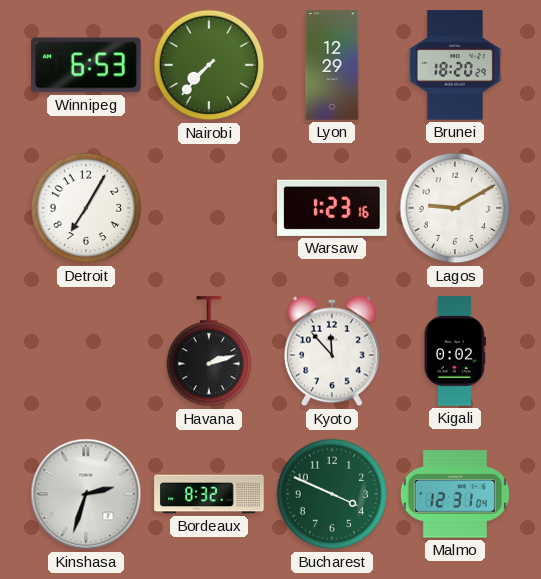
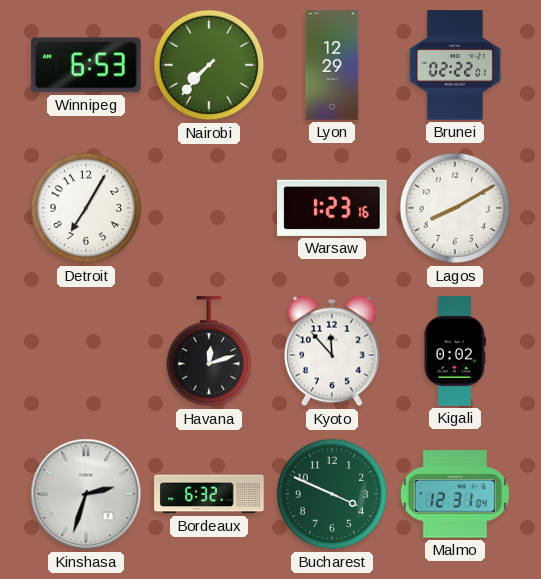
Brunei: 18:20 -> 02:22
Lagos: 9:10 -> 8:10
Havana: 2:12 -> 12:12
Bordeaux: 8:32 -> 6:32
